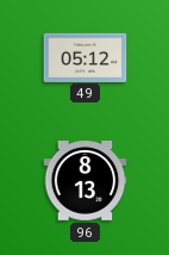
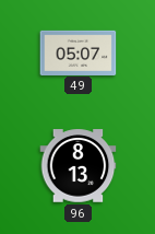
49: 05:12 -> 05:07
